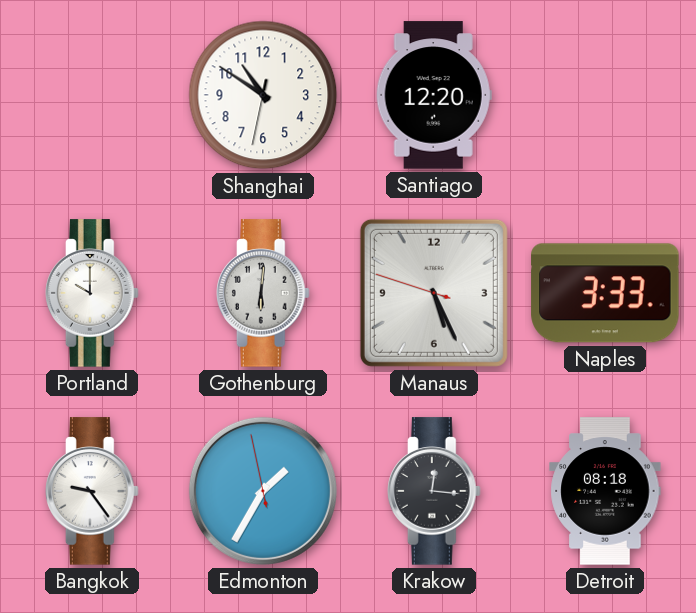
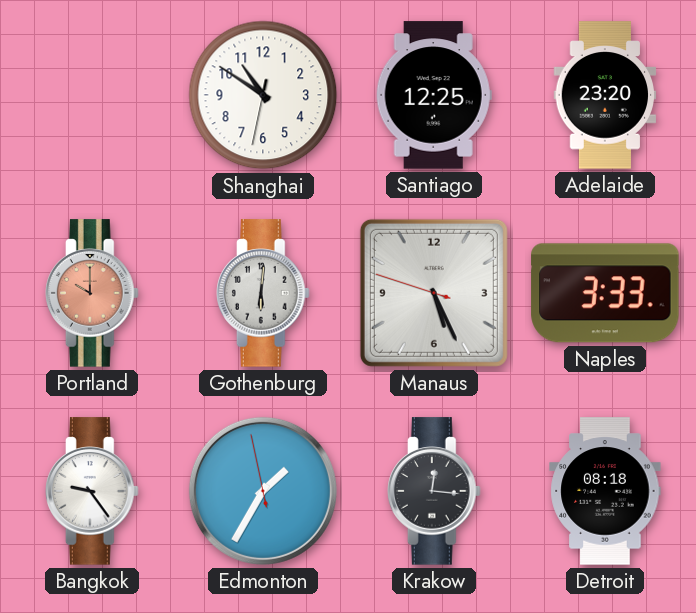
Santiago: 12:20 -> 12:25
Adelaide: none -> 23:20
Portland dial: white -> salmon
